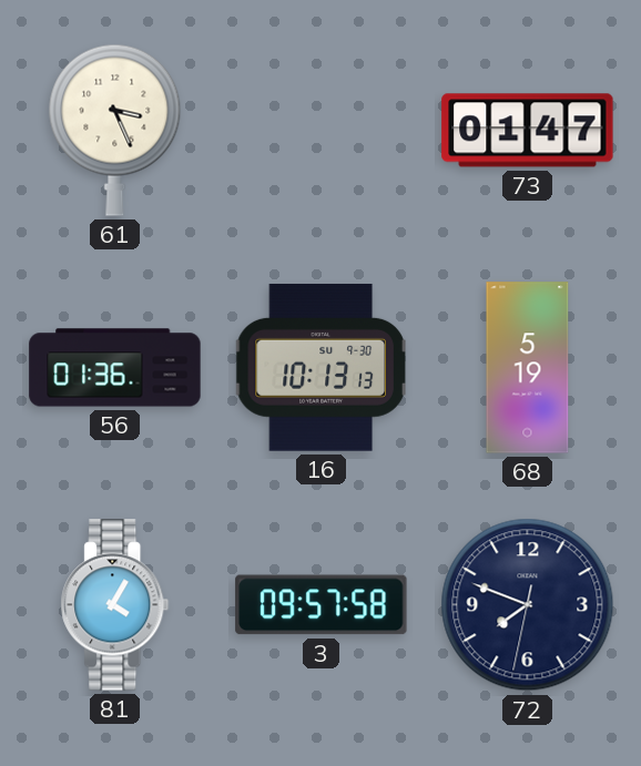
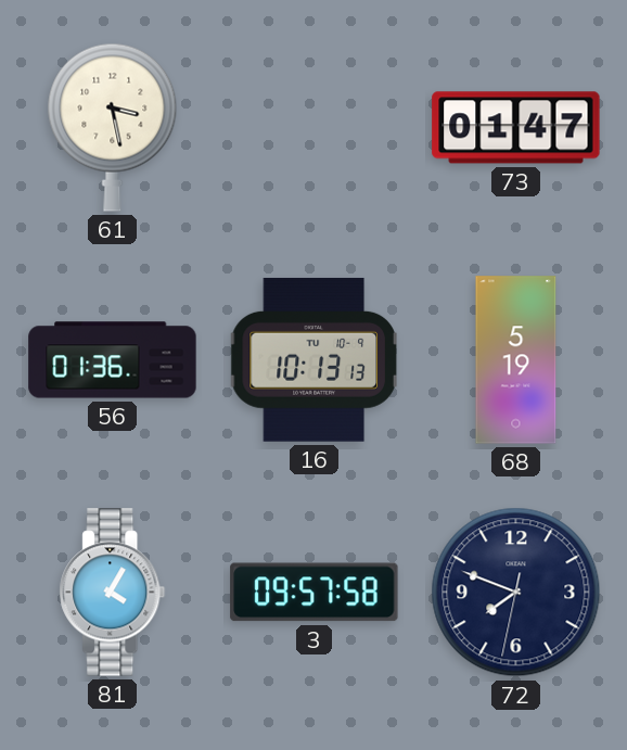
61: 3:26 -> 3:28
16 date: SU 9-30 -> TU 10-9
